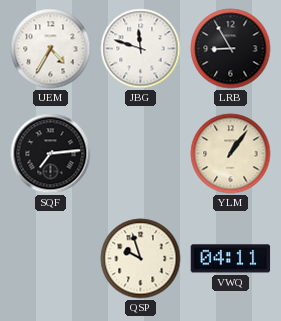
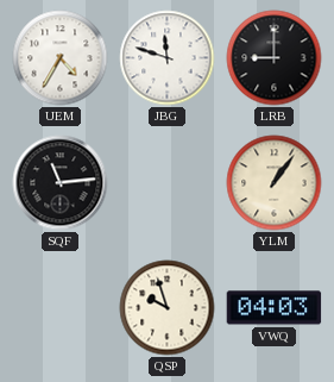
LRB: 8:55 -> 9:00
SQF: 7:14 -> 11:14
VWQ: 04:11 -> 04:03
